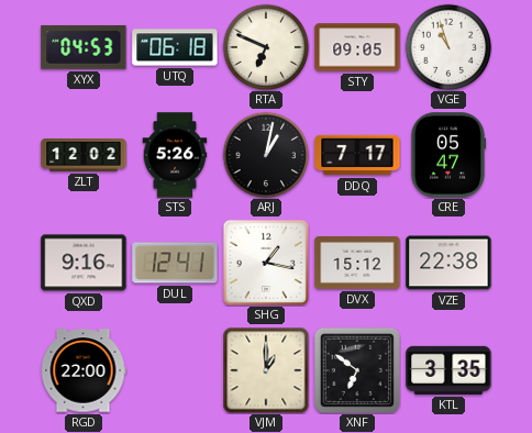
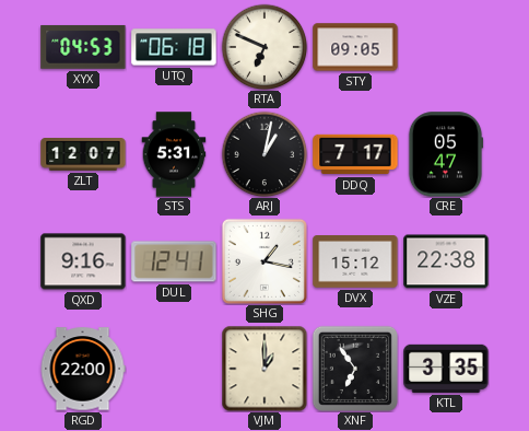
VGE: 10:57 -> none
ZLT: 12:02 -> 12:07
STS: 5:26 -> 5:31
XNF: 6:51 -> 6:54
